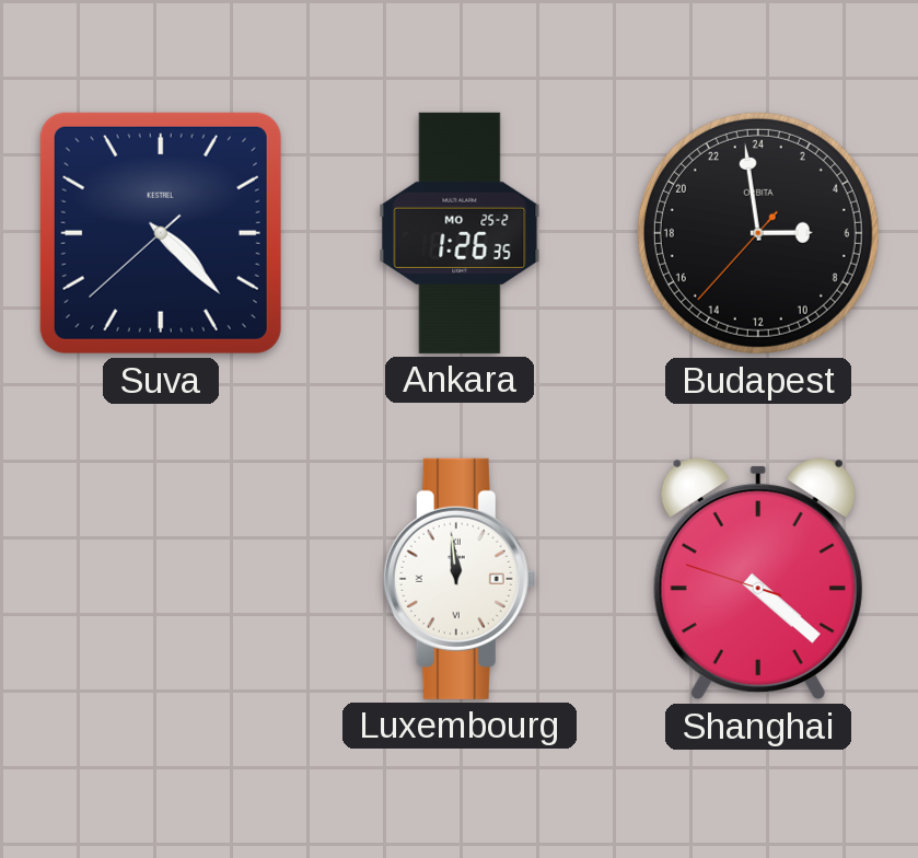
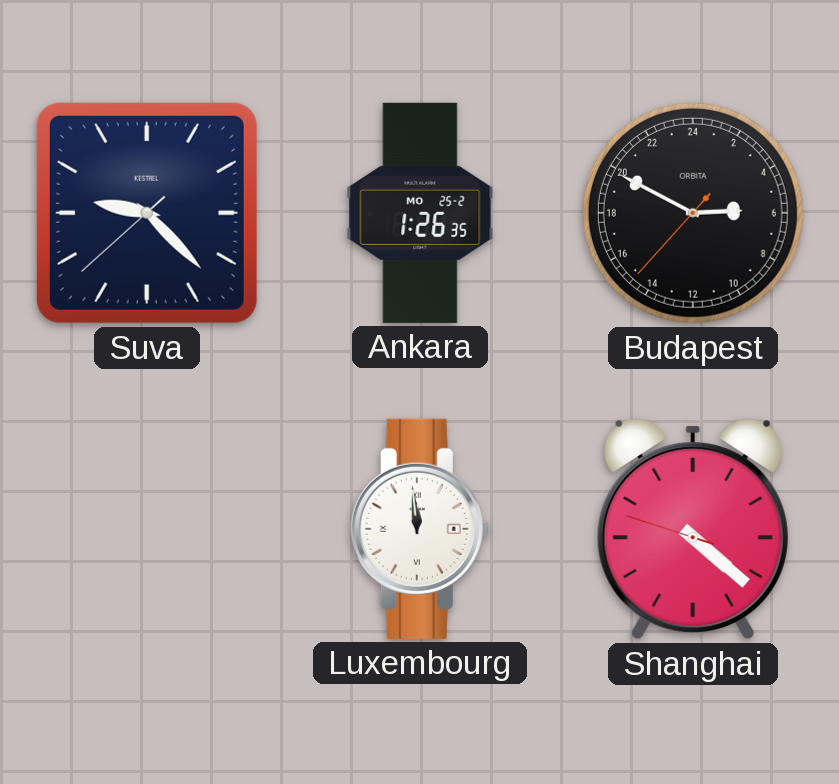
Suva: 4:22 -> 9:22
Budapest: 5:58 -> 5:49
